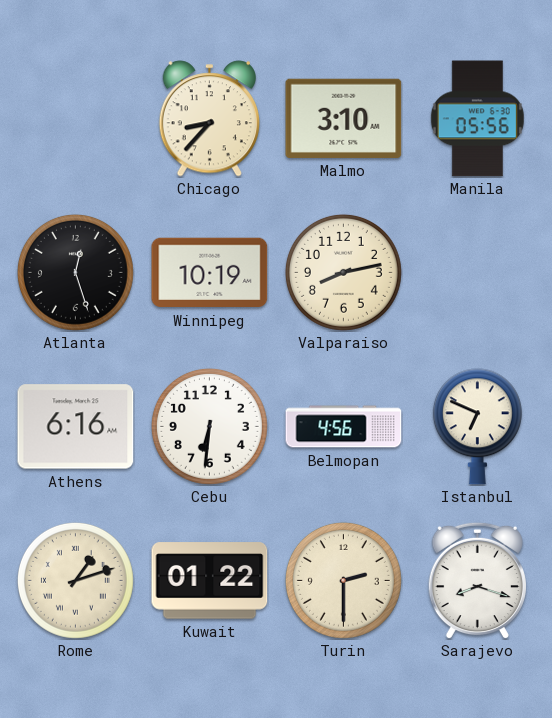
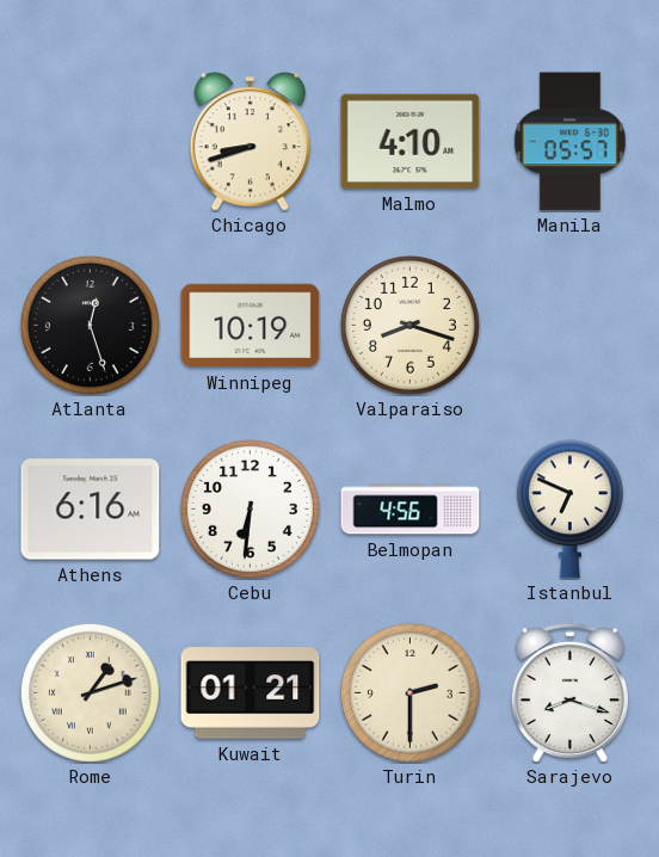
Chicago: 8:37 -> 8:42
Malmo: 3:10 -> 4:10
Manila: 05:56 -> 05:57
Valparaiso: 8:13 -> 8:18
Kuwait: 01:22 -> 01:21
